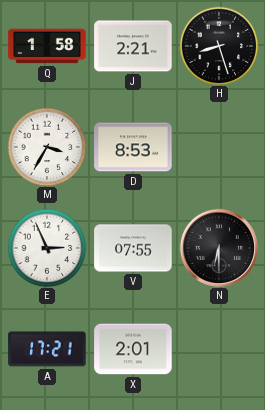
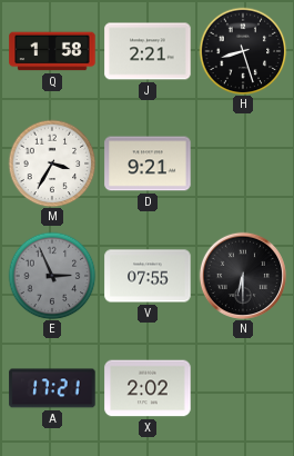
D: 8:53 -> 9:21
E dial: white -> grey
X: 2:01 -> 2:02
